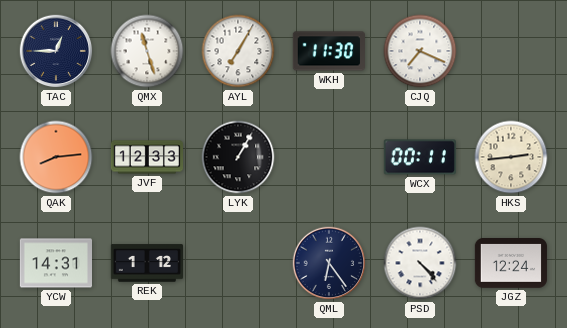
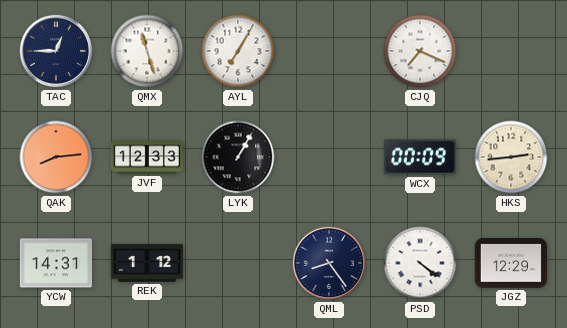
WKH: 11:30 -> none
WCX: 00:11 -> 00:09
QML: 6:24 -> 8:24
PSD: 4:23 -> 4:21
JGZ: 12:24 -> 12:29
